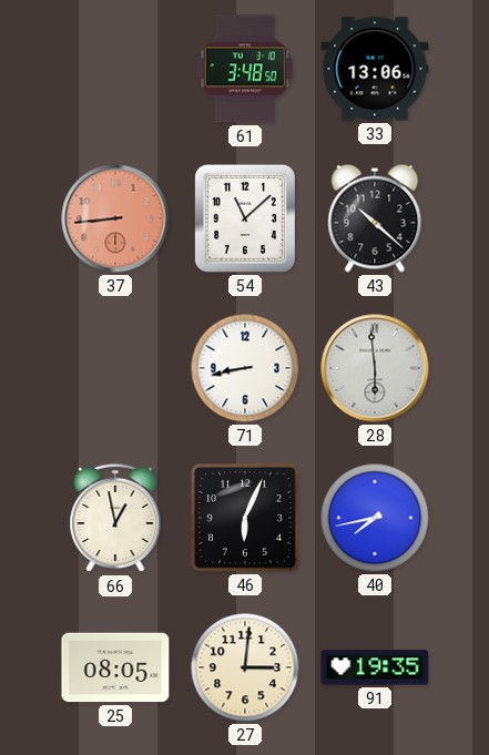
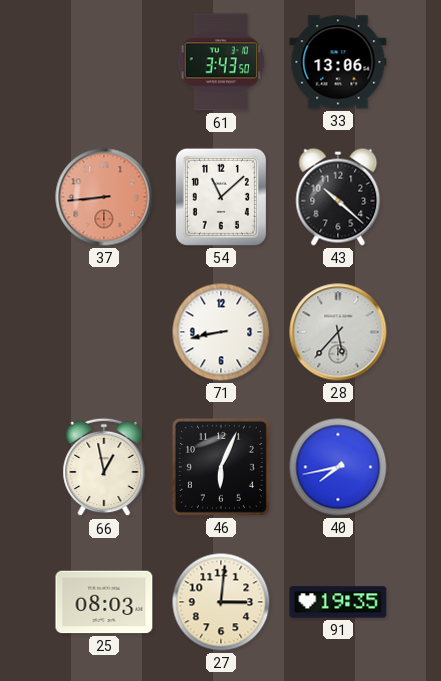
61: 3:48 -> 3:43
28: 5:59 -> 5:37
25: 08:05 -> 08:03
